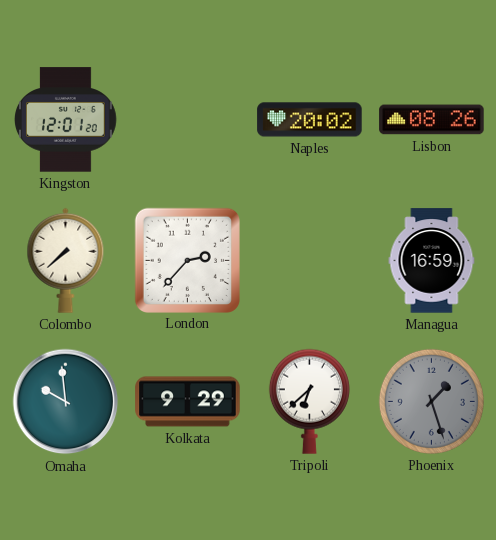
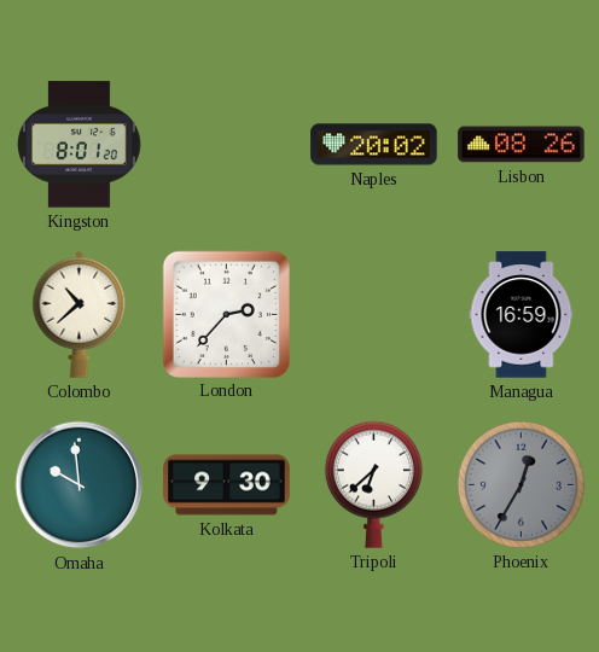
Kingston: 12:01 -> 8:01
Colombo: 7:38 -> 10:38
Kolkata: 9:29 -> 9:30
Phoenix: 1:27 -> 12:35
